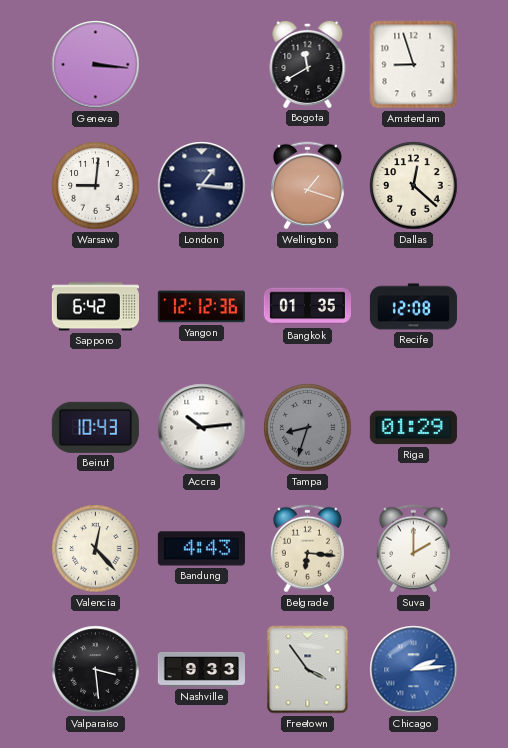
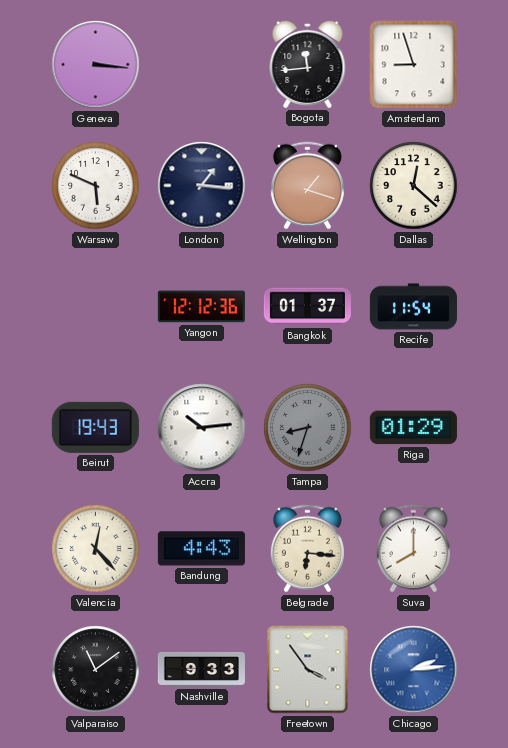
Bogota: 11:40 -> 11:44
Warsaw: 9:01 -> 5:49
Sapporo: 6:42 -> none
Bangkok: 01:35 -> 01:37
Recife: 12:08 -> 11:54
Beirut: 10:43 -> 19:43
Suva: 2:00 -> 8:00
Valparaiso: 3:29 -> 11:09
